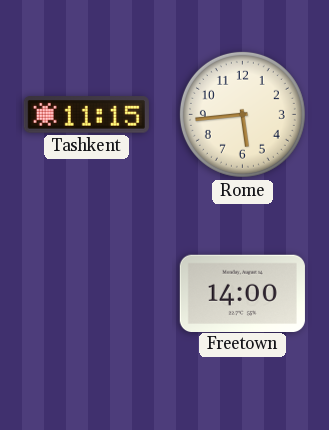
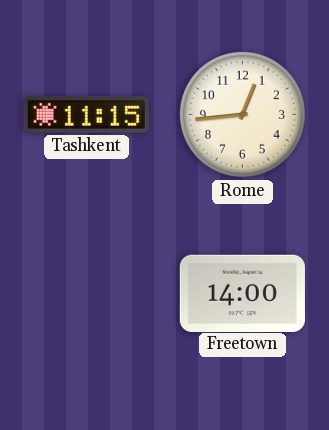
Rome: 5:44 -> 12:44
